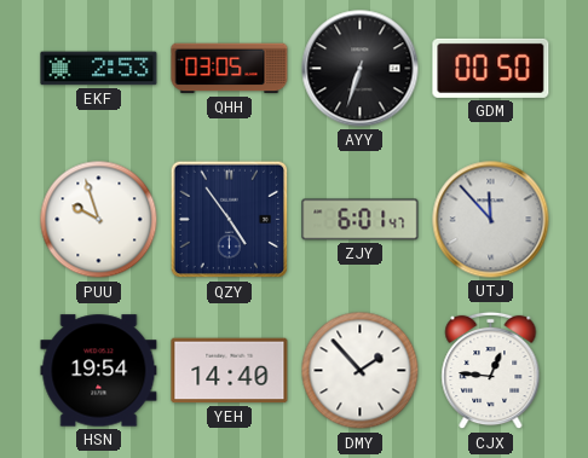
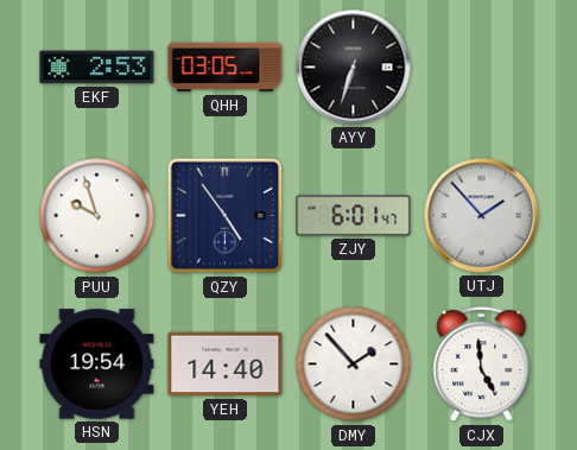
GDM: 00:50 -> none
UTJ: 11:53 -> 1:53
CJX: 12:46 -> 4:59
